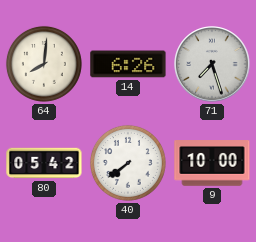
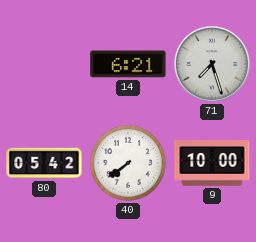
64: 8:01 -> none
14: 6:26 -> 6:21
